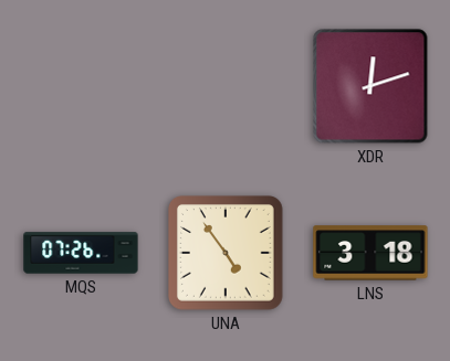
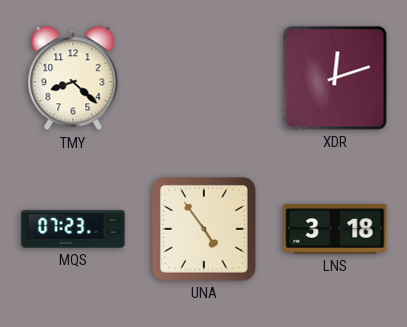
TMY: none -> 8:22
MQS: 07:26 -> 07:23
